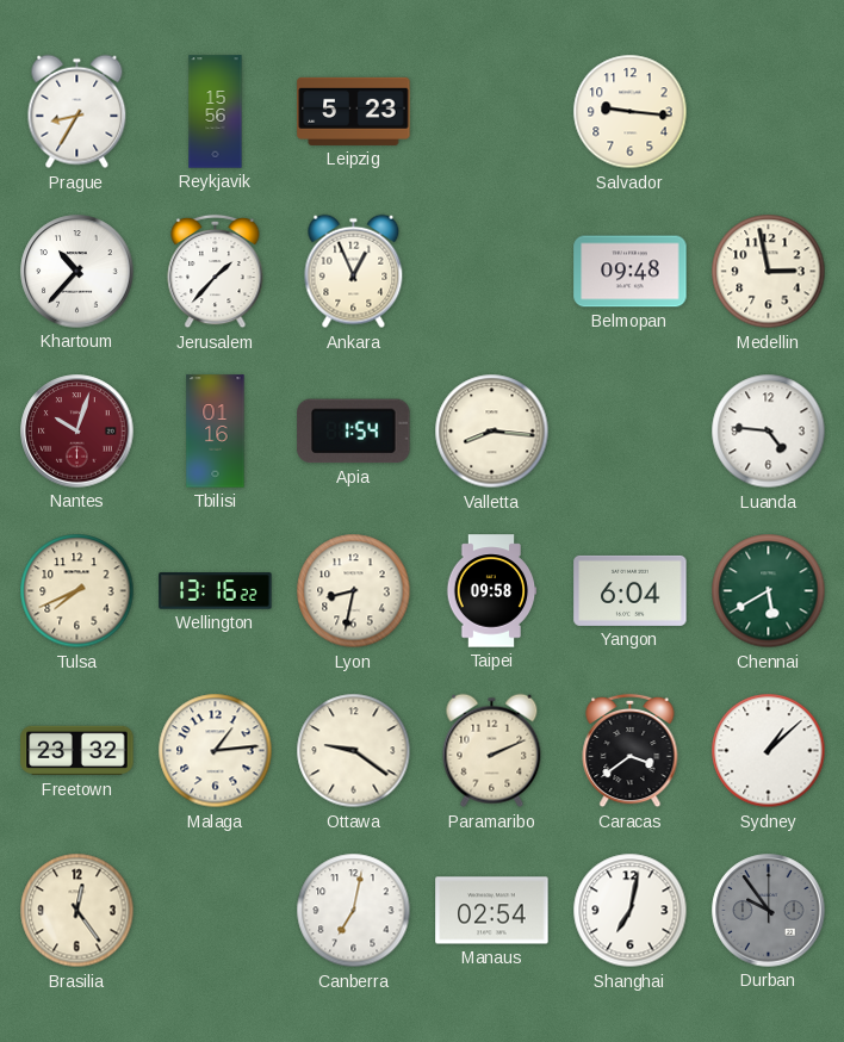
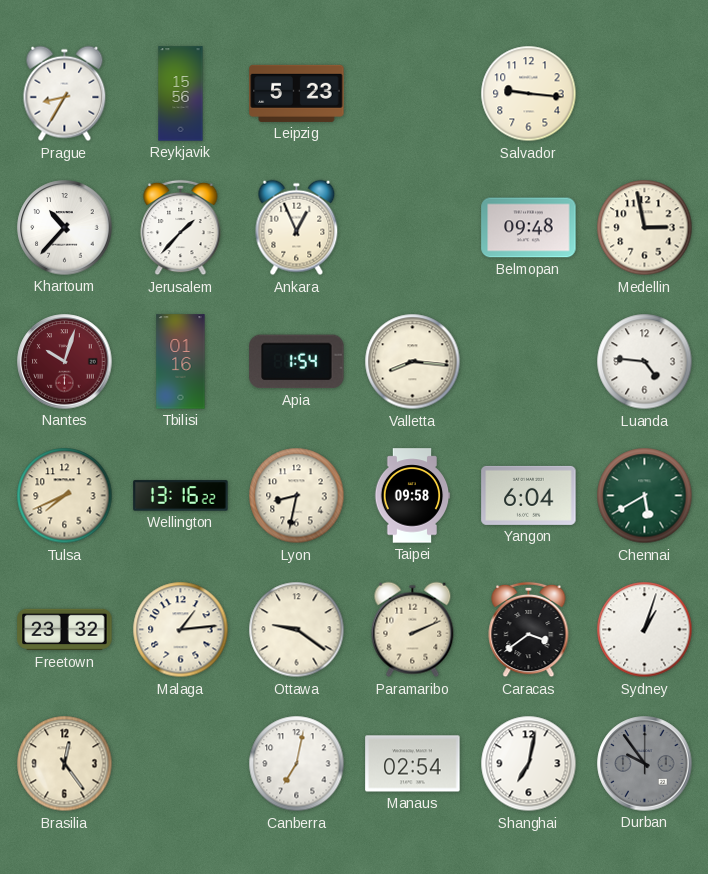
Sydney: 1:08 -> 1:03
